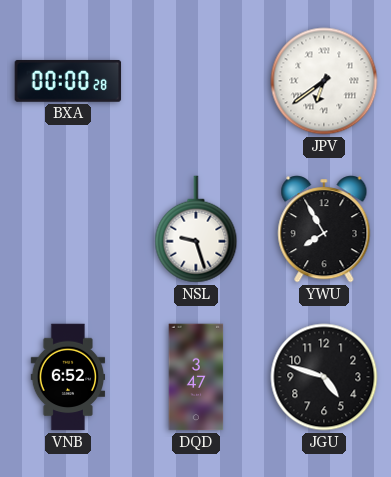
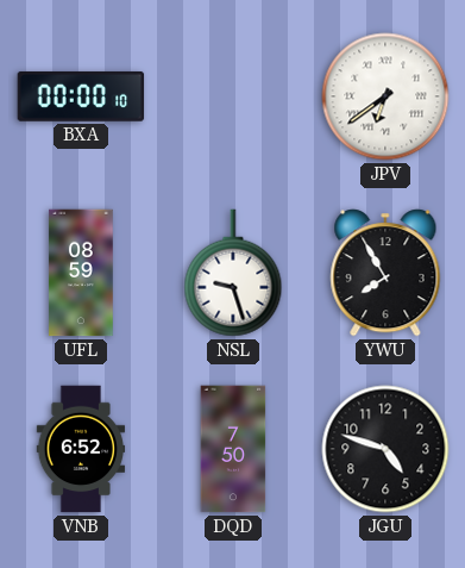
BXA: 00:00:28 -> 00:00:10
UFL: none -> 08:59
DQD: 3:47 -> 7:50
